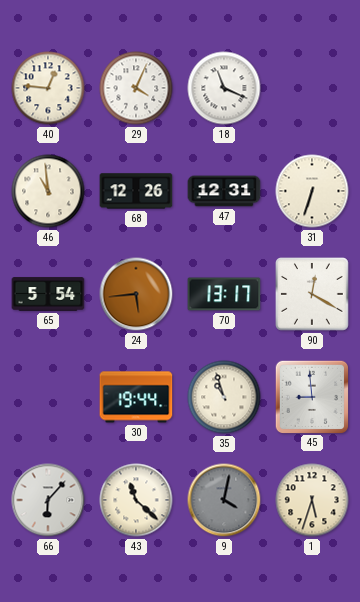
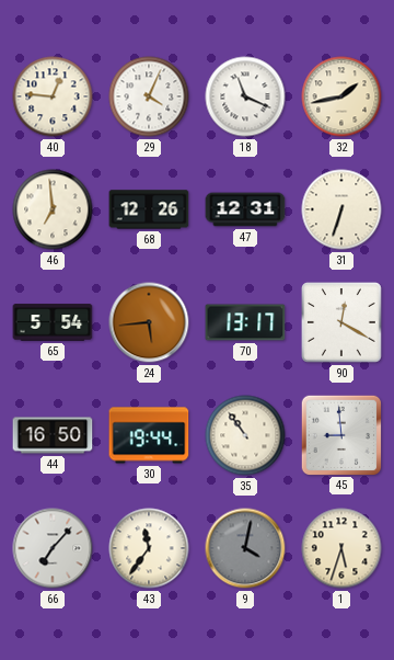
32: none -> 1:43
46: 10:59 -> 6:59
44: none -> 16:50
35: 10:57 -> 10:54
66: 6:07 -> 7:07
43: 11:22 -> 11:36
